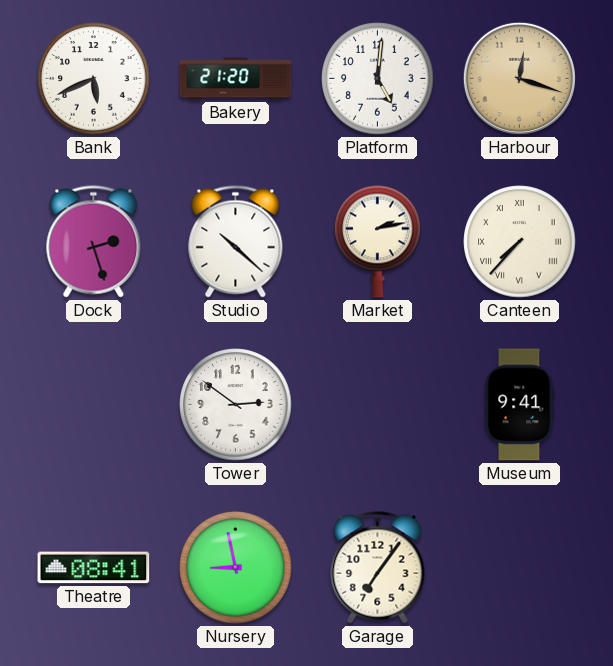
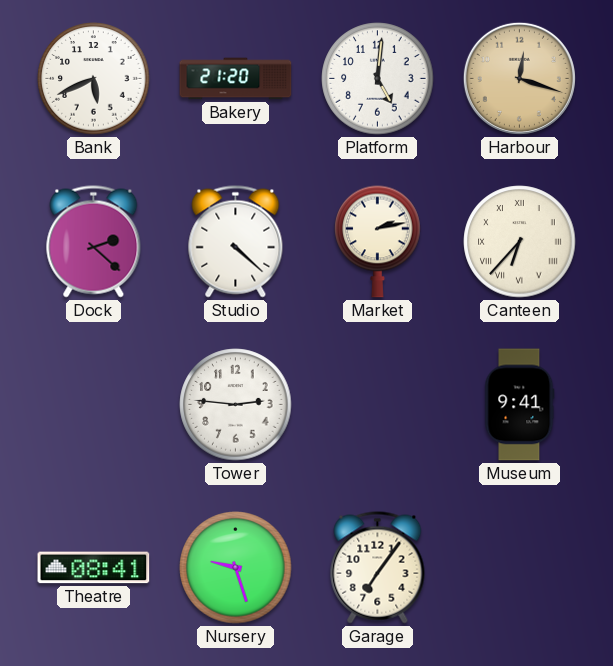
Dock: 2:27 -> 2:22
Studio: 10:22 -> 4:22
Canteen: 7:37 -> 6:37
Tower: 2:51 -> 2:46
Nursery: 8:58 -> 9:27
